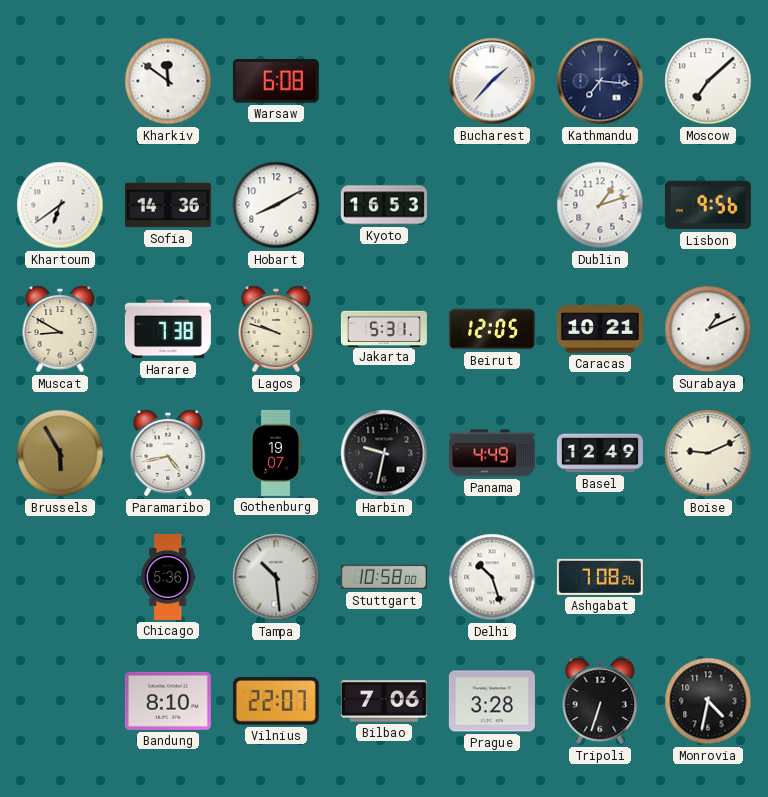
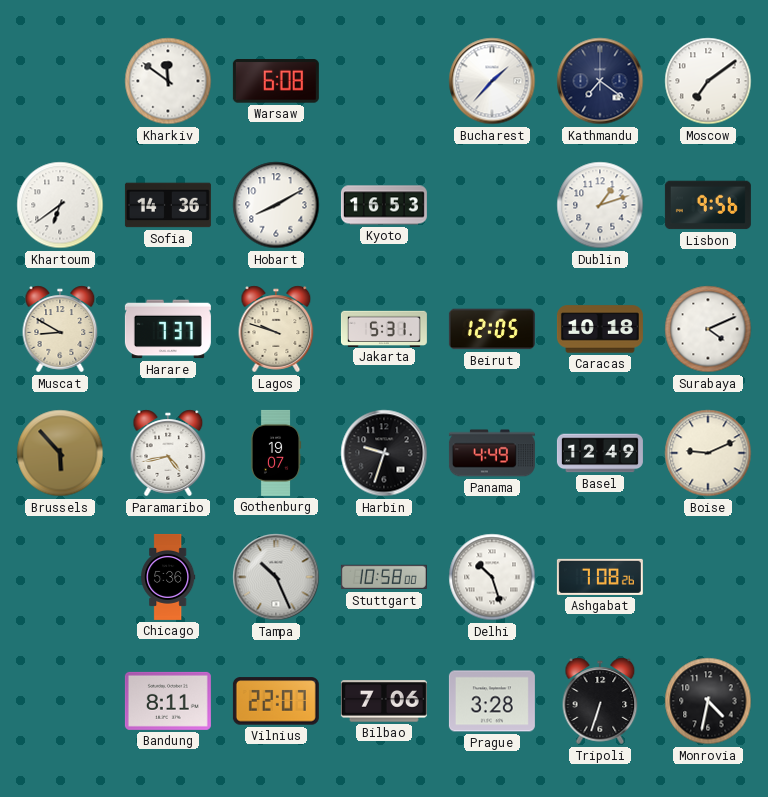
Kathmandu: 7:16 -> 7:21
Moscow: 7:08 -> 7:09
Harare: 7:38 -> 7:37
Caracas: 10:21 -> 10:18
Surabaya: 1:11 -> 4:11
Brussels: 5:55 -> 5:53
Harbin: 9:32 -> 9:33
Tampa: 10:29 -> 10:26
Bandung: 8:10 -> 8:11
